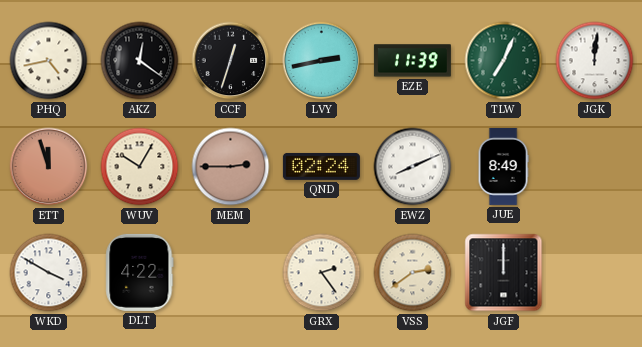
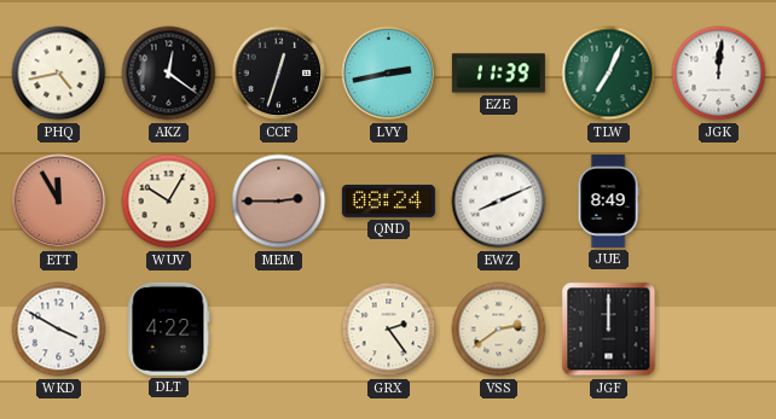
ETT: 11:57 -> 11:55
QND: 02:24 -> 08:24
